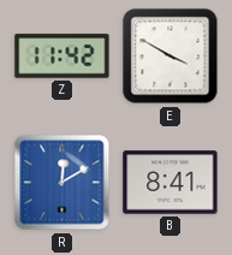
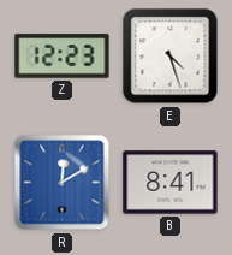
Z: 11:42 -> 12:23
E: 3:50 -> 4:27
